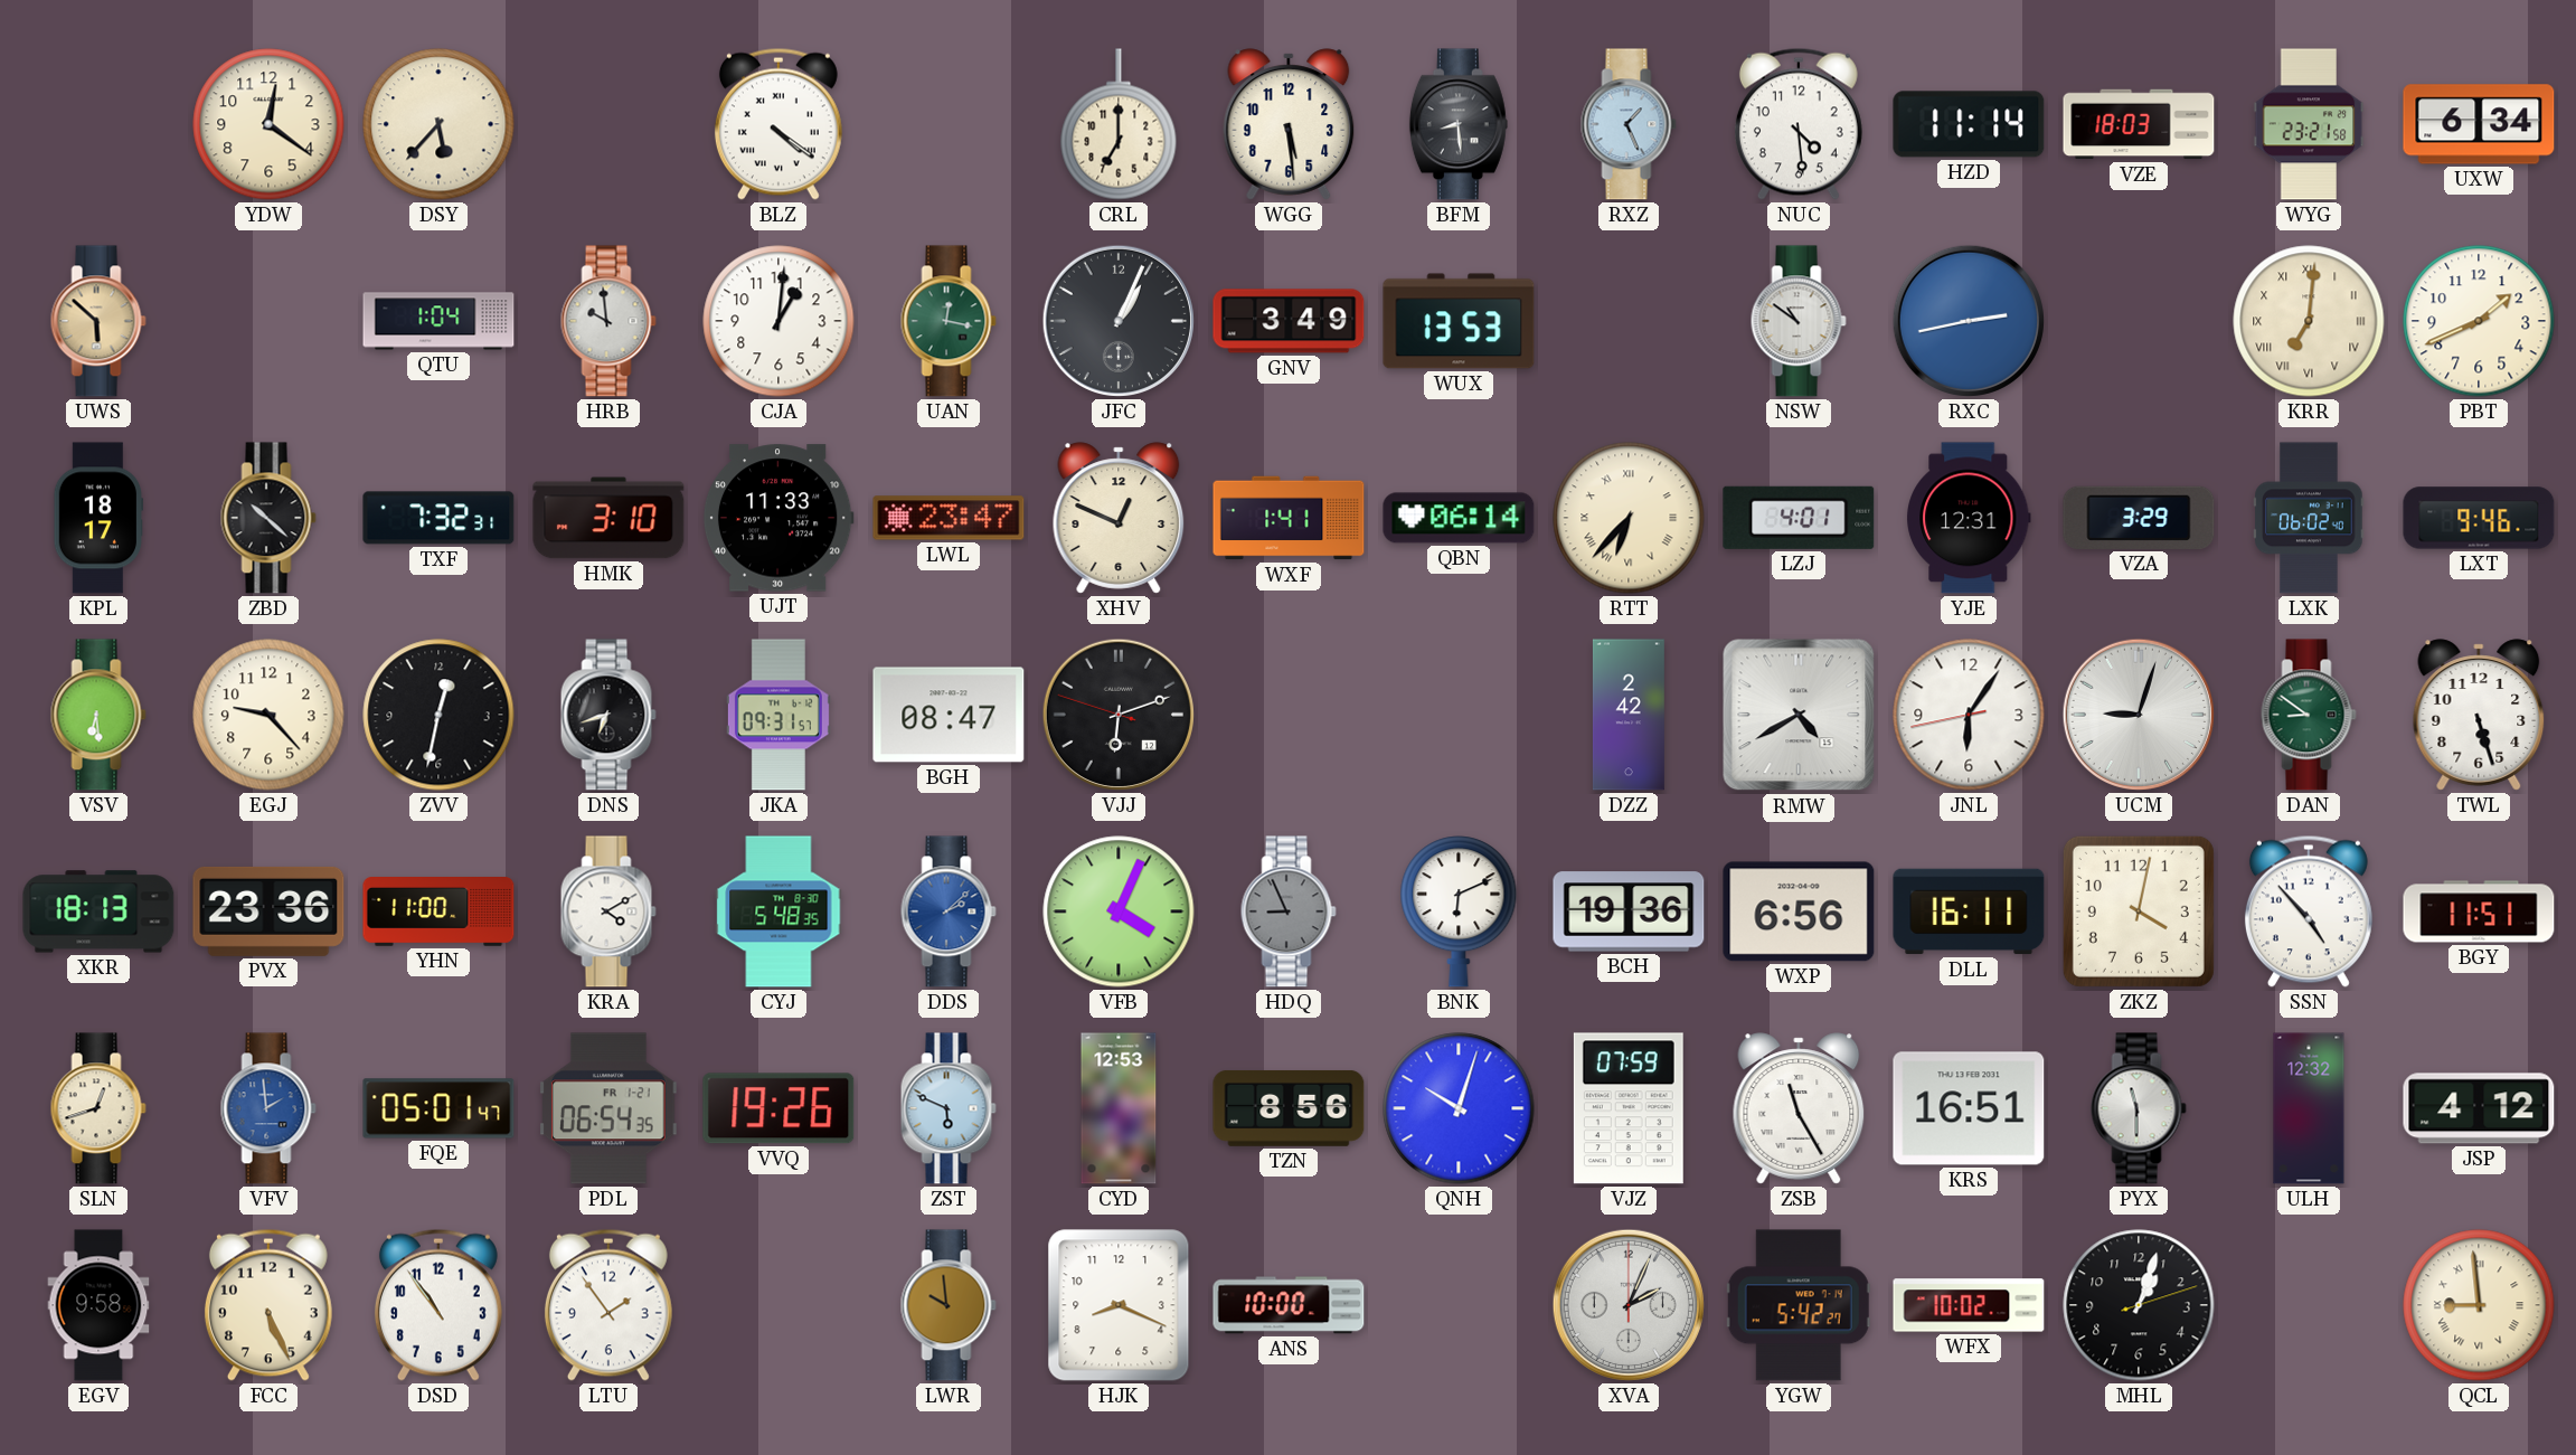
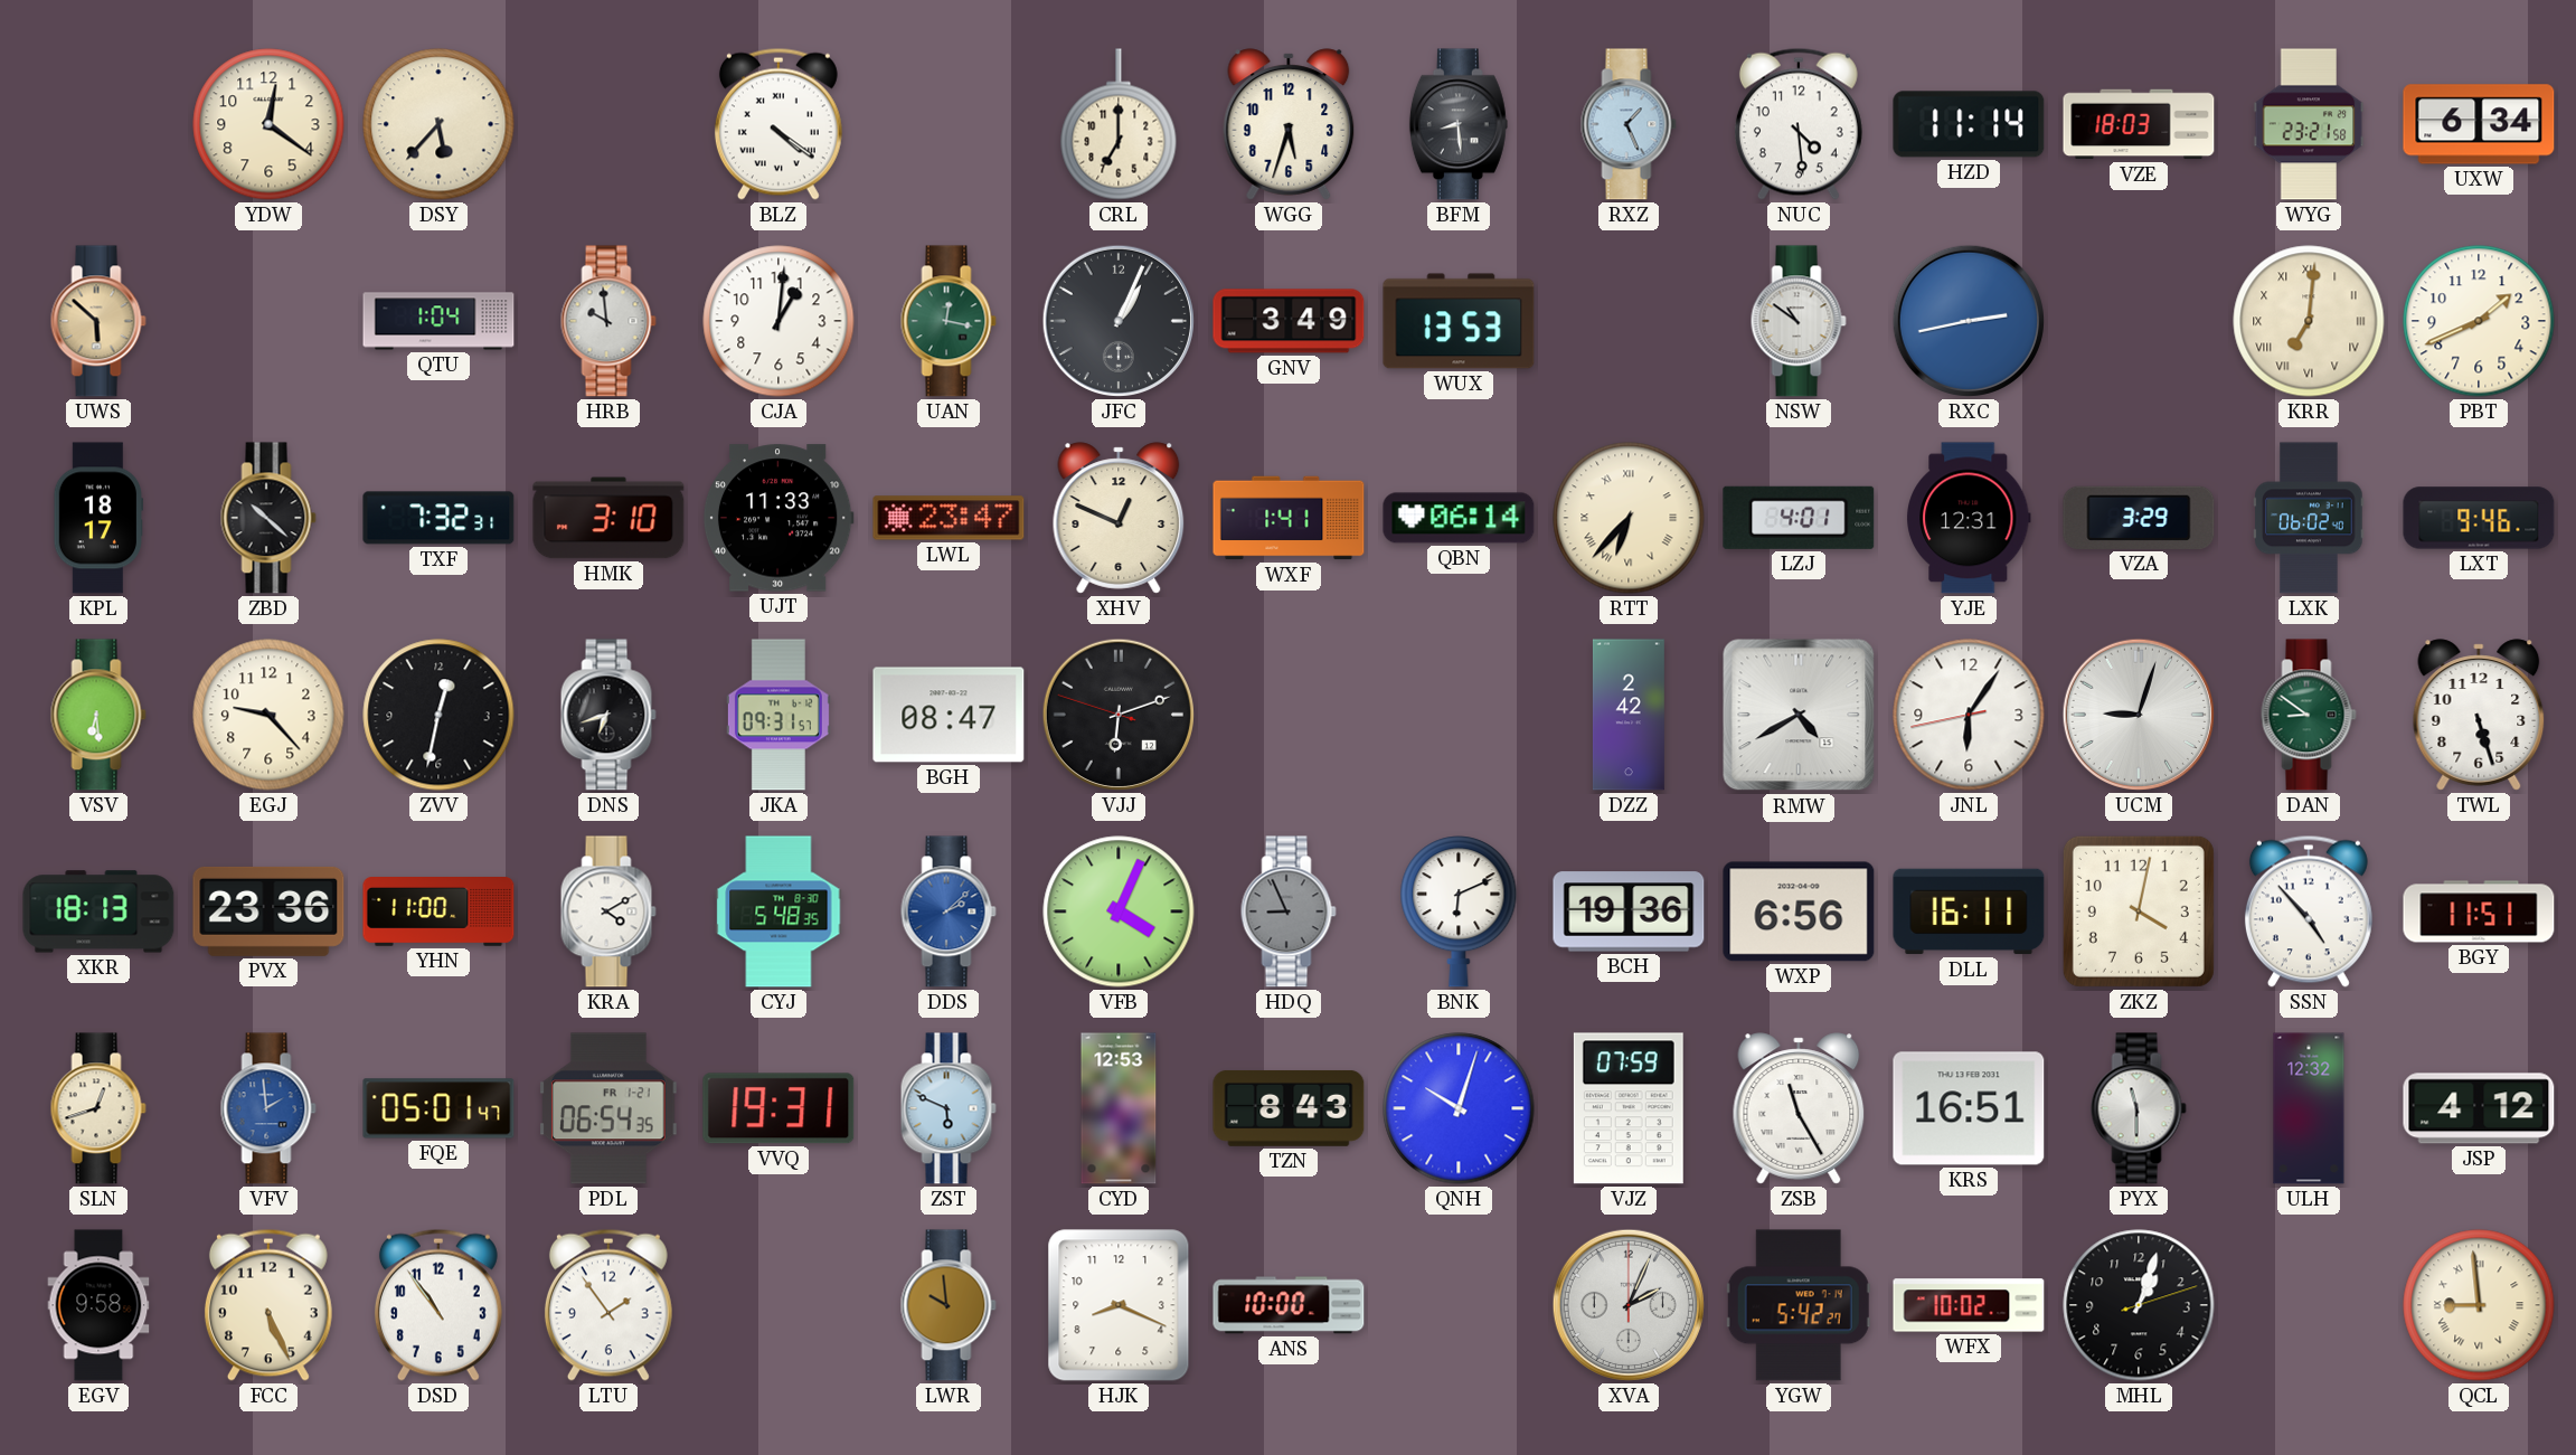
WGG: 5:29 -> 5:33
VVQ: 19:26 -> 19:31
TZN: 8:56 -> 8:43
